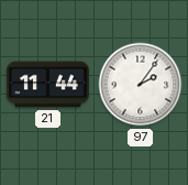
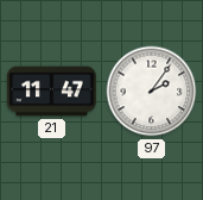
21: 11:44 -> 11:47
